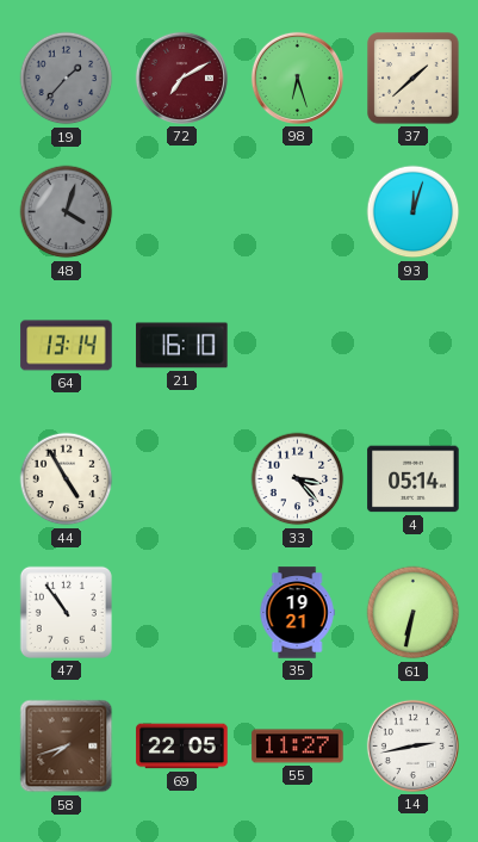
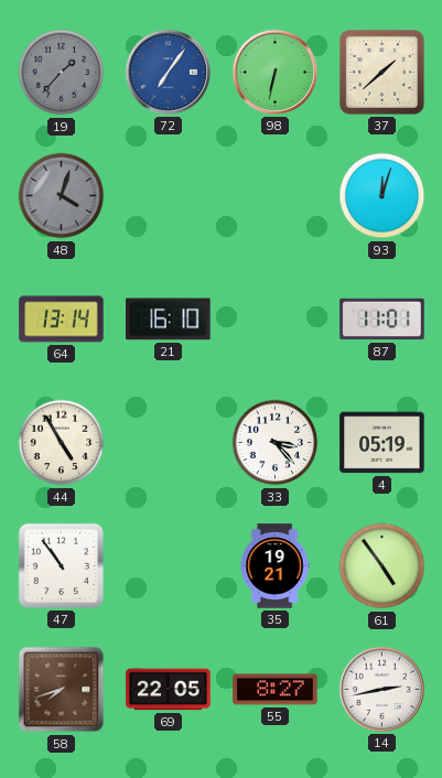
72: 7:10 -> 7:06
72 dial: burgundy -> blue
98: 6:27 -> 6:32
87: none -> 11:01
4: 05:14 -> 05:19
61: 6:32 -> 4:54
55: 11:27 -> 8:27
